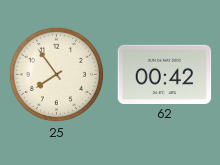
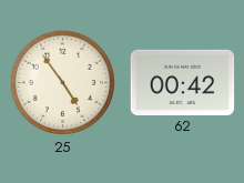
25: 7:54 -> 4:54
